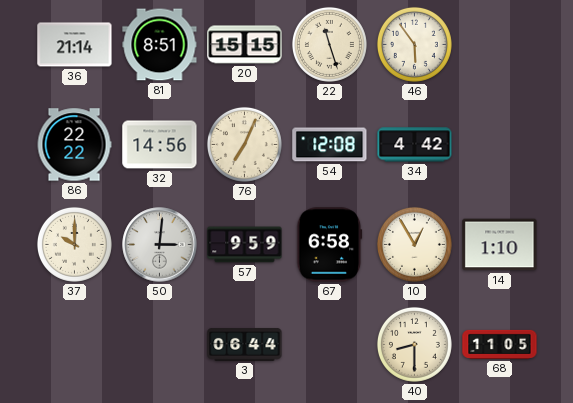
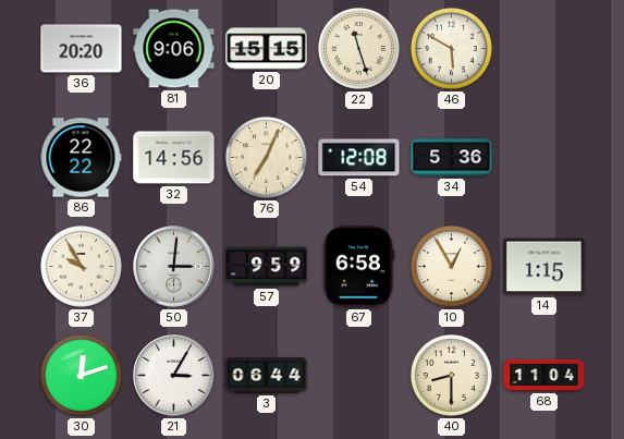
36: 21:14 -> 20:20
81: 8:51 -> 9:06
46: 5:54 -> 5:50
34: 4:42 -> 5:36
37: 10:00 -> 9:55
14: 1:10 -> 1:15
30: none -> 12:12
21: none -> 3:05
68: 11:05 -> 11:04
